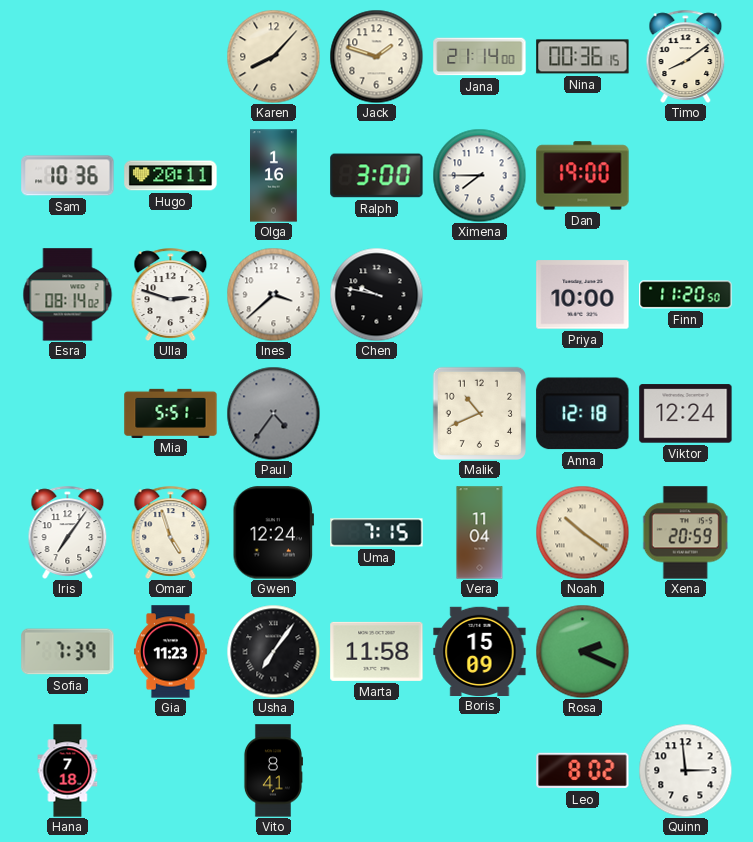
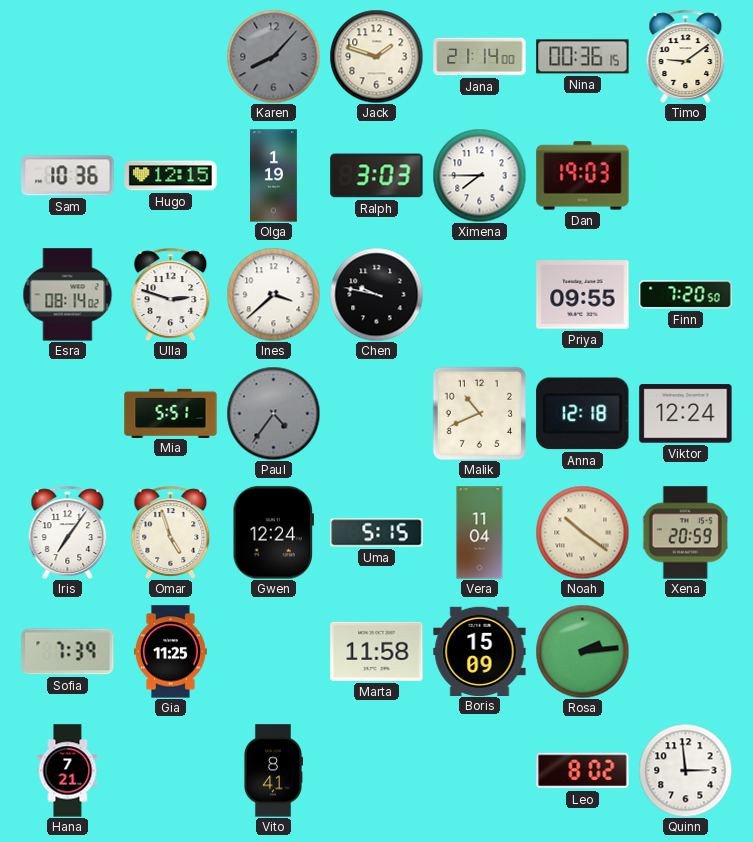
Karen dial: cream -> grey
Timo: 8:09 -> 9:09
Hugo: 20:11 -> 12:15
Olga: 1:16 -> 1:19
Ralph: 3:00 -> 3:03
Dan: 19:00 -> 19:03
Priya: 10:00 -> 09:55
Finn: 11:20 -> 7:20
Uma: 7:15 -> 5:15
Gia: 11:23 -> 11:25
Usha: 7:06 -> none
Rosa: 2:19 -> 2:14
Hana: 7:18 -> 7:21
